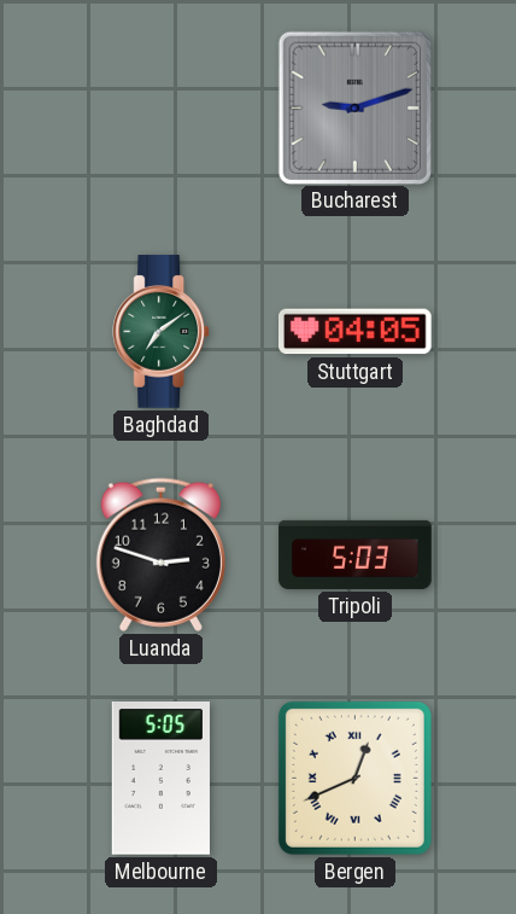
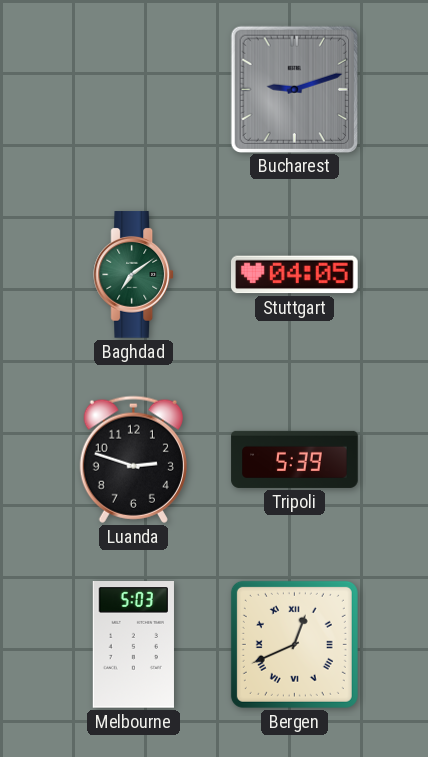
Tripoli: 5:03 -> 5:39
Melbourne: 5:05 -> 5:03
